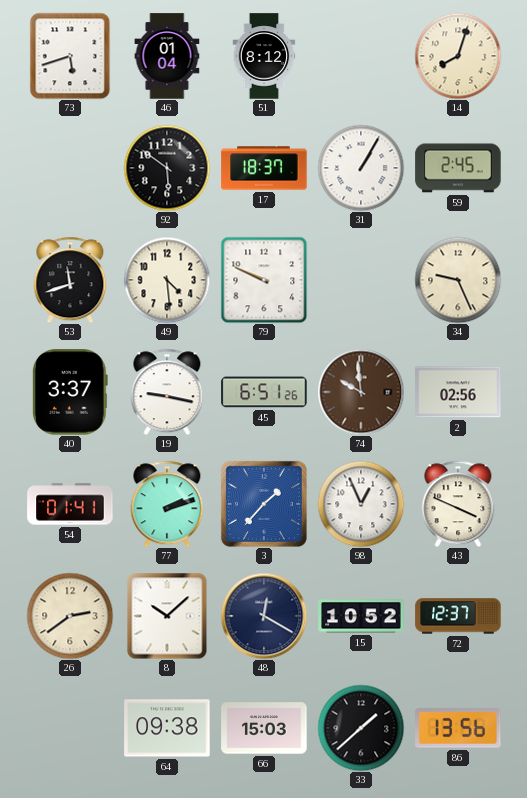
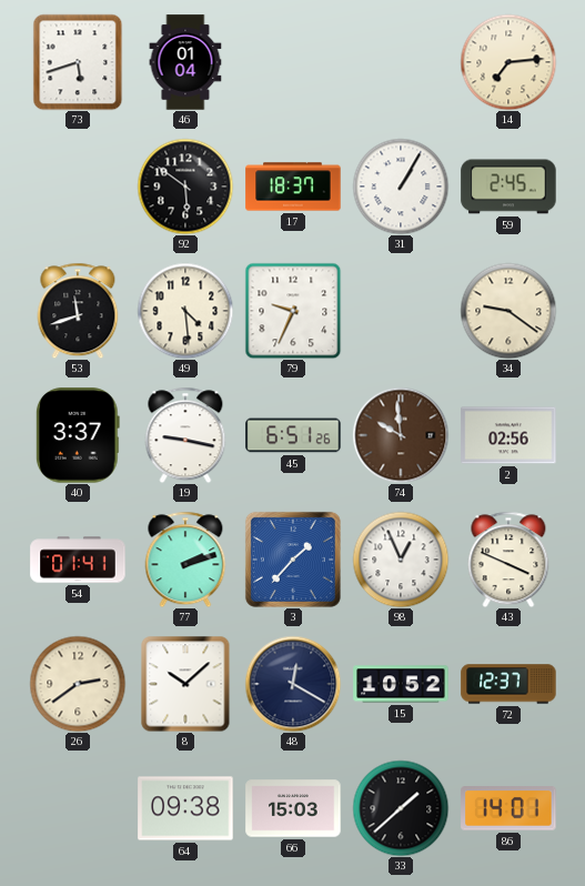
51: 8:12 -> none
14: 8:03 -> 7:14
79: 9:49 -> 9:34
34: 9:26 -> 9:21
86: 13:56 -> 14:01
